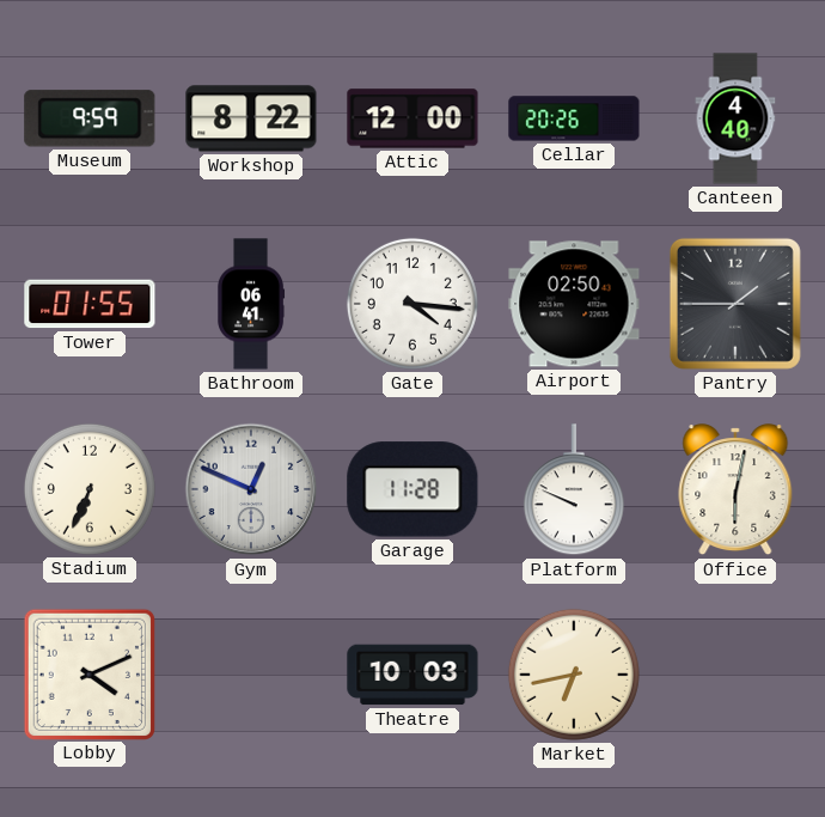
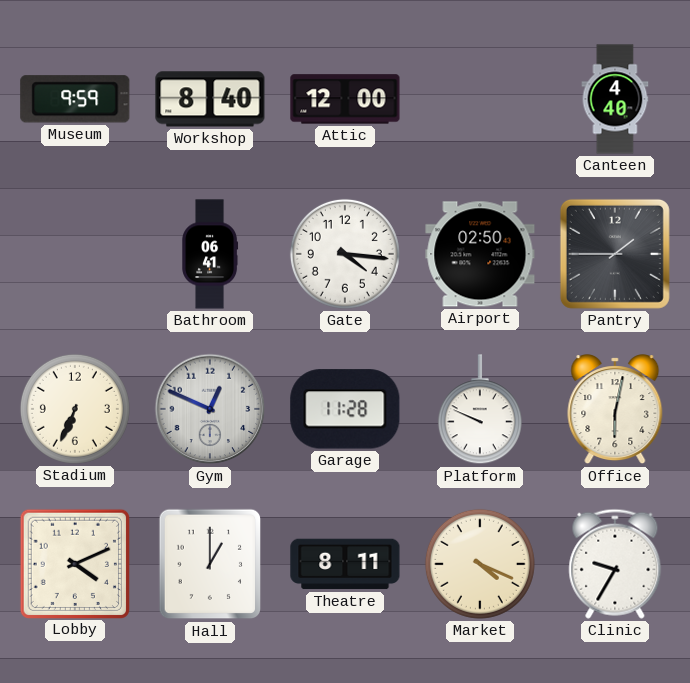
Workshop: 8:22 -> 8:40
Cellar: 20:26 -> none
Tower: 01:55 -> none
Hall: none -> 1:00
Theatre: 10:03 -> 8:11
Market: 6:43 -> 4:19
Clinic: none -> 9:35
